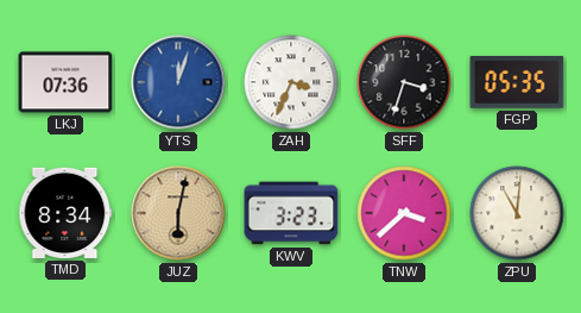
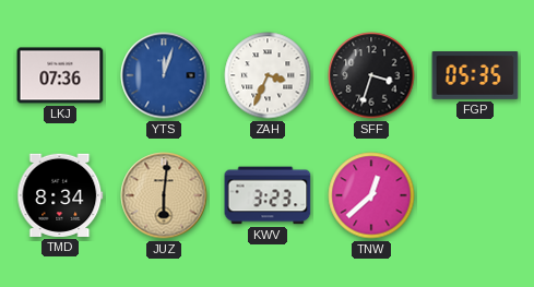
JUZ: 6:02 -> 6:01
TNW: 3:38 -> 12:38
ZPU: 11:01 -> none
